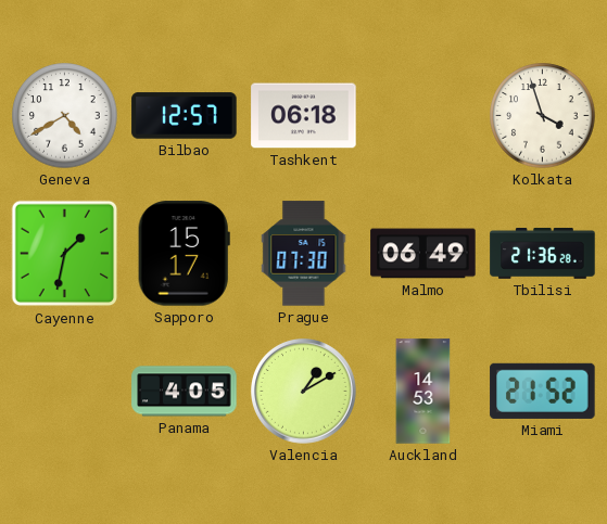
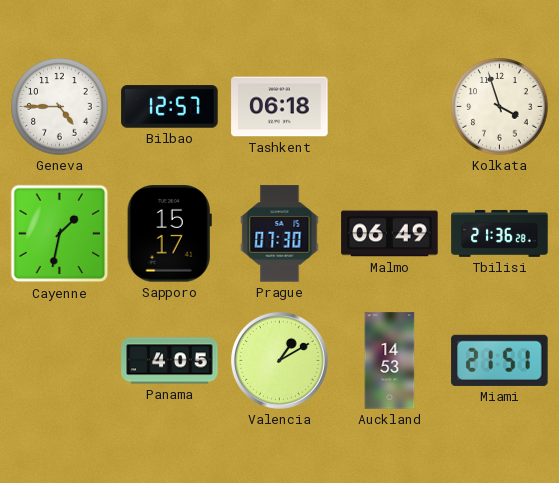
Geneva: 4:40 -> 4:45
Miami: 21:52 -> 21:51
